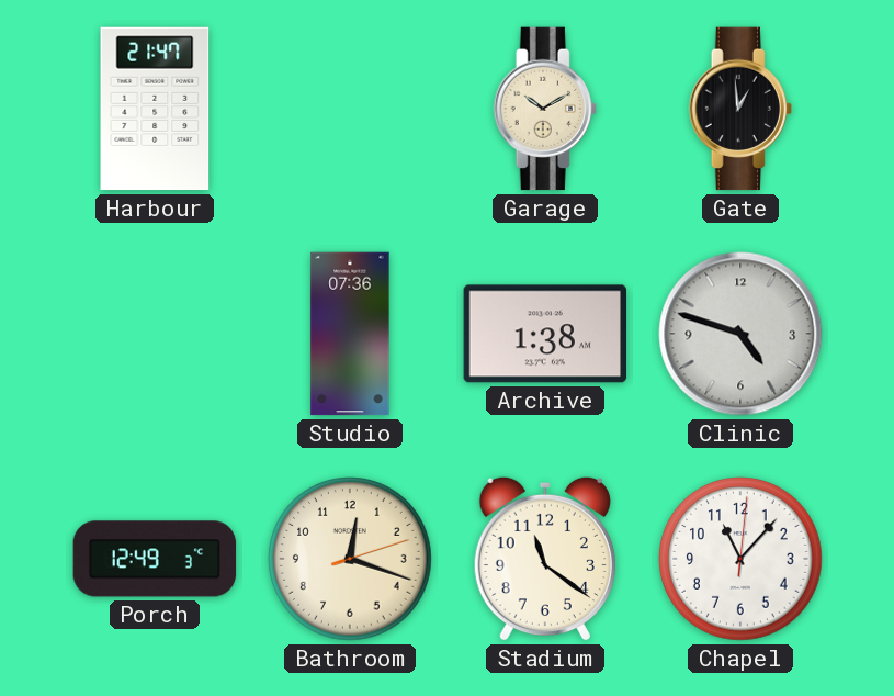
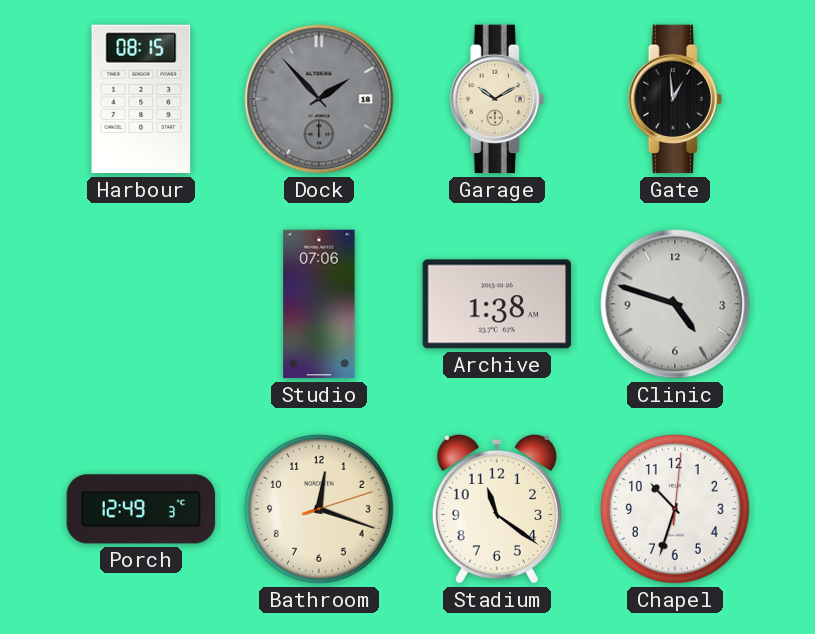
Harbour: 21:47 -> 08:15
Dock: none -> 1:53
Studio: 07:36 -> 07:06
Chapel: 11:07 -> 10:33
